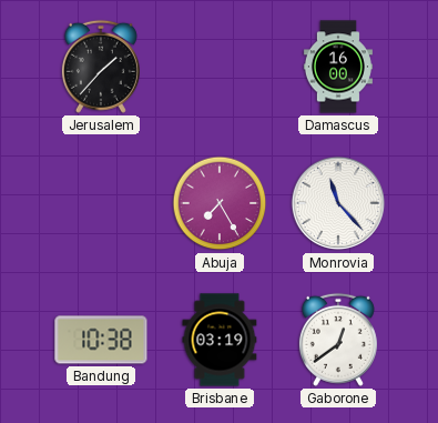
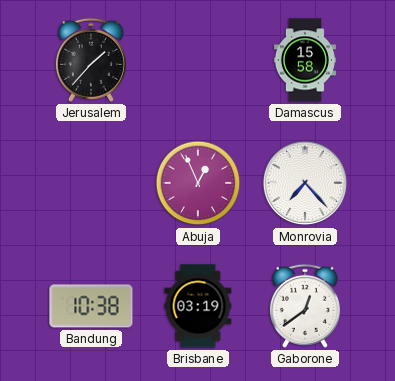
Damascus: 16:00 -> 15:58
Abuja: 7:25 -> 12:56
Monrovia: 11:23 -> 7:23
